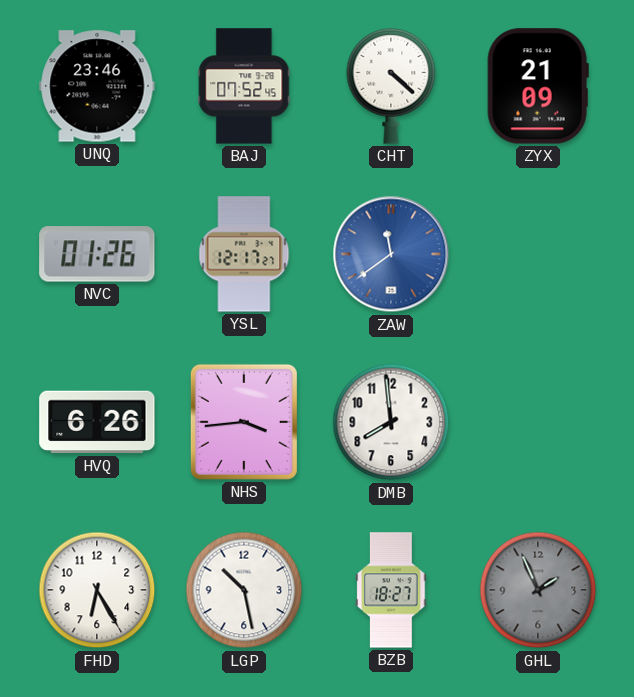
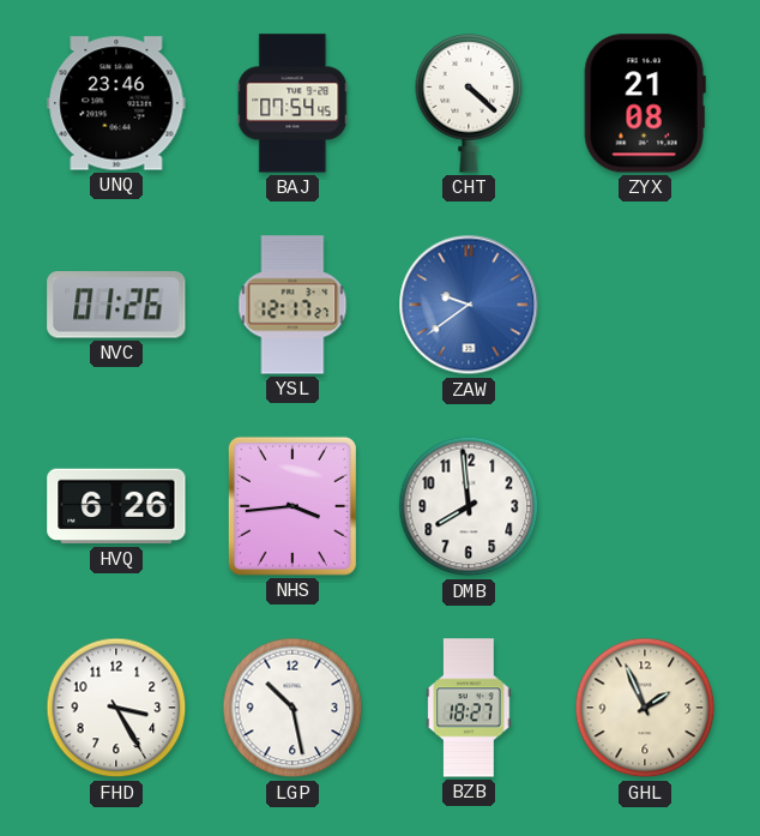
BAJ: 07:52 -> 07:54
ZYX: 21:09 -> 21:08
ZAW: 11:39 -> 9:39
FHD: 6:25 -> 3:25
GHL dial: grey -> cream
